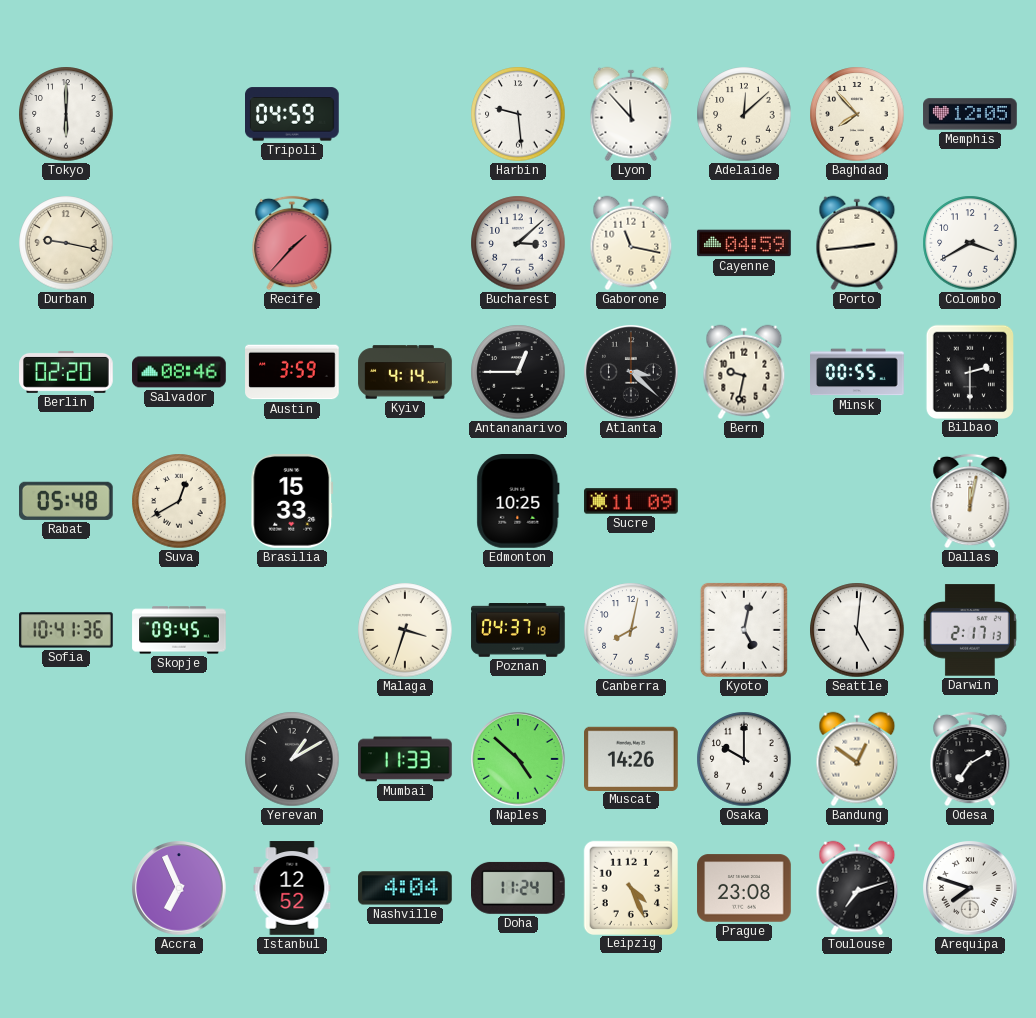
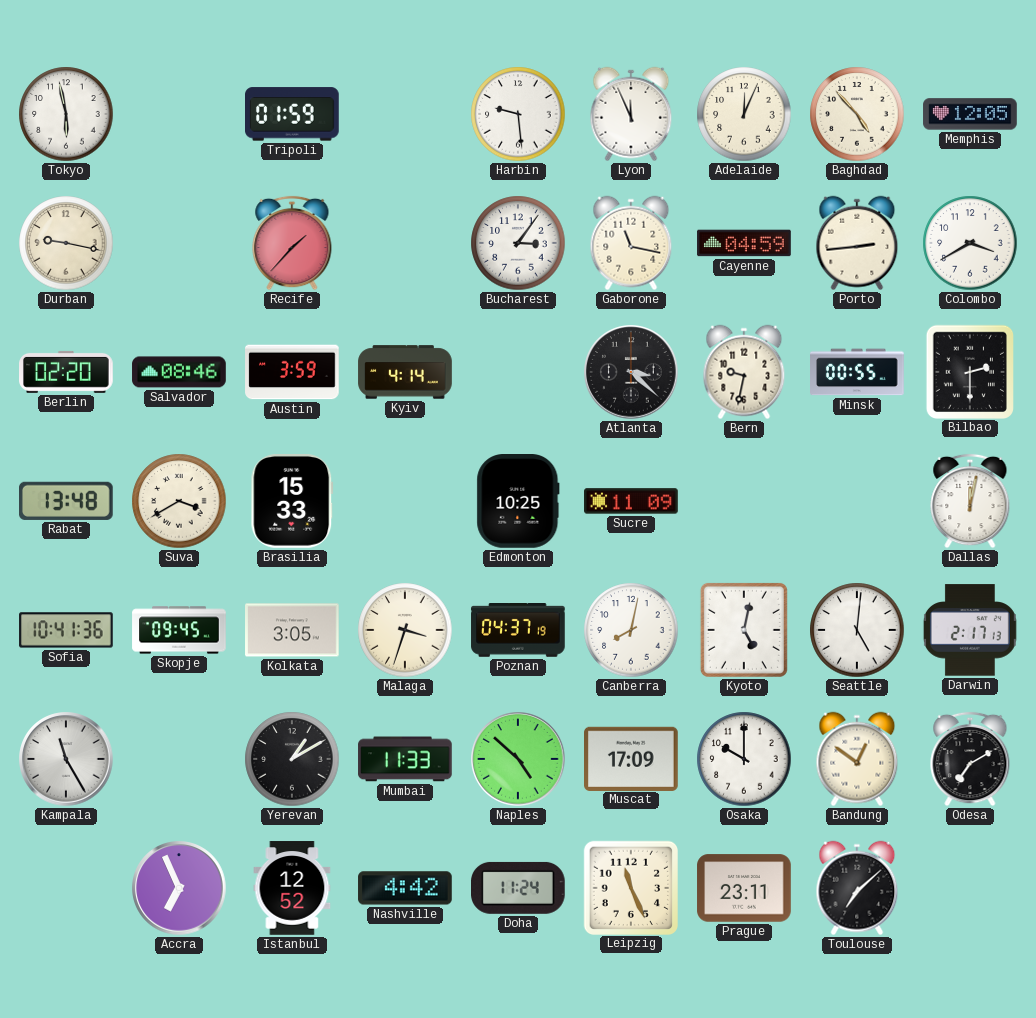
Tokyo: 6:00 -> 5:58
Tripoli: 04:59 -> 01:59
Lyon: 11:53 -> 11:56
Adelaide: 12:08 -> 12:04
Baghdad: 7:53 -> 4:53
Bucharest: 3:08 -> 3:06
Antananarivo: 12:45 -> none
Rabat: 05:48 -> 13:48
Suva: 12:40 -> 3:40
Kolkata: none -> 3:05
Kampala: none -> 11:25
Muscat: 14:26 -> 17:09
Nashville: 4:04 -> 4:42
Leipzig: 4:26 -> 11:26
Prague: 23:08 -> 23:11
Toulouse: 7:12 -> 7:08
Arequipa: 7:48 -> none
